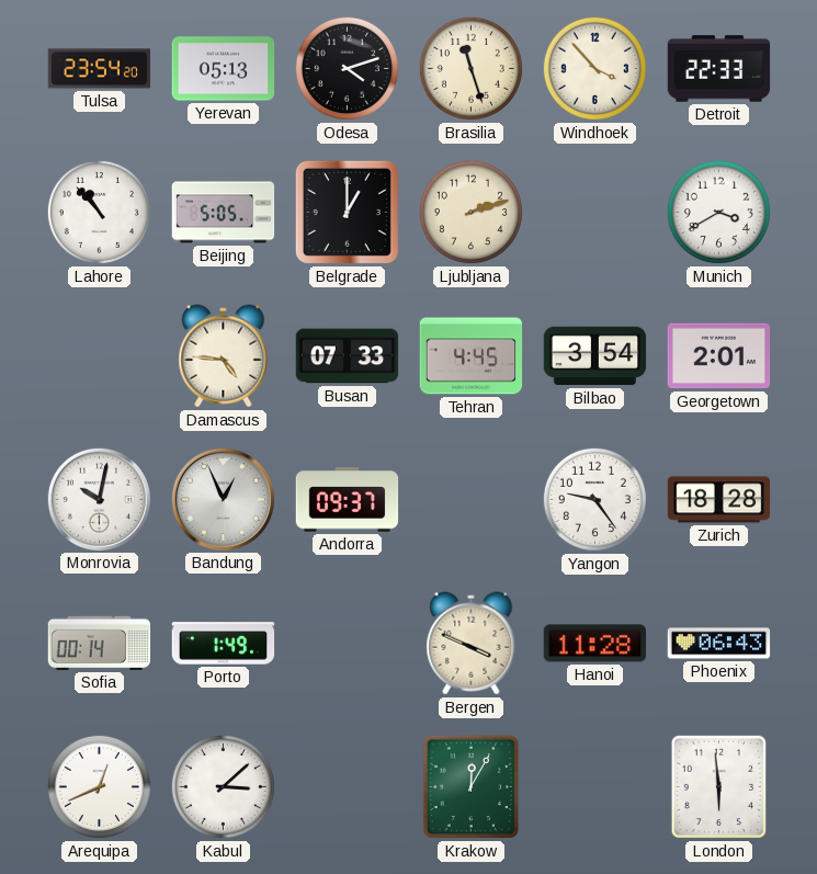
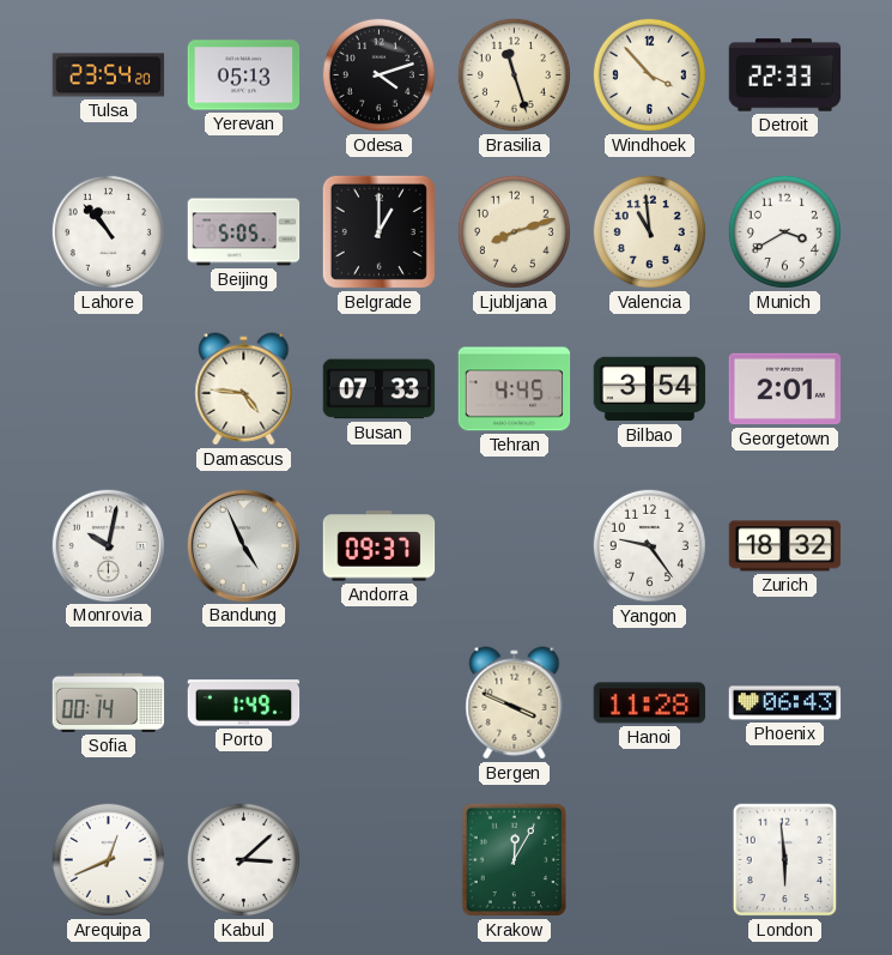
Ljubljana: 2:12 -> 8:12
Valencia: none -> 10:59
Bandung: 12:56 -> 4:56
Zurich: 18:28 -> 18:32
